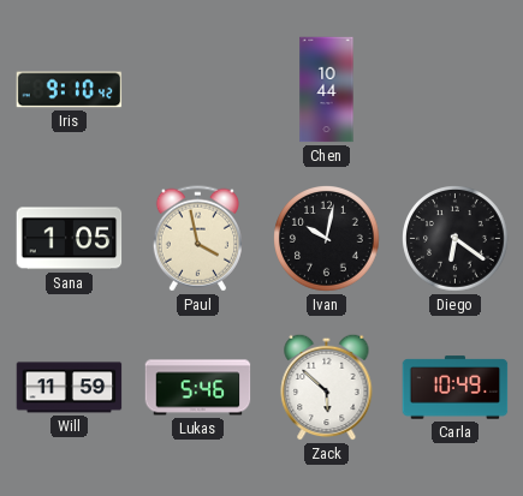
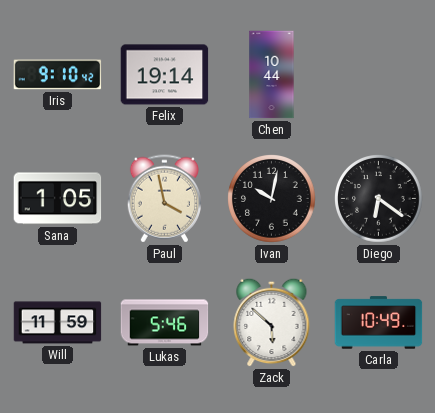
Felix: none -> 19:14
